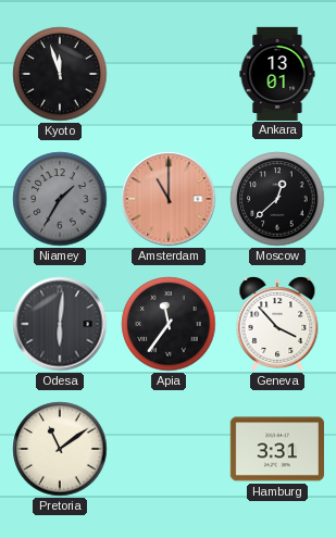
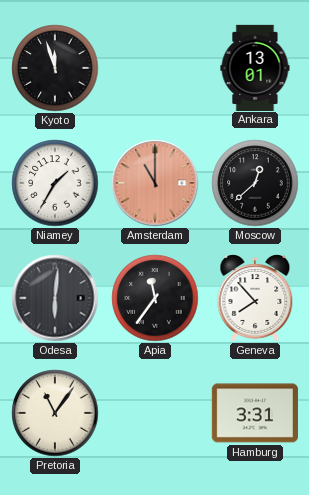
Niamey dial: grey -> white
Geneva: 3:53 -> 7:53
Pretoria: 11:09 -> 11:06
